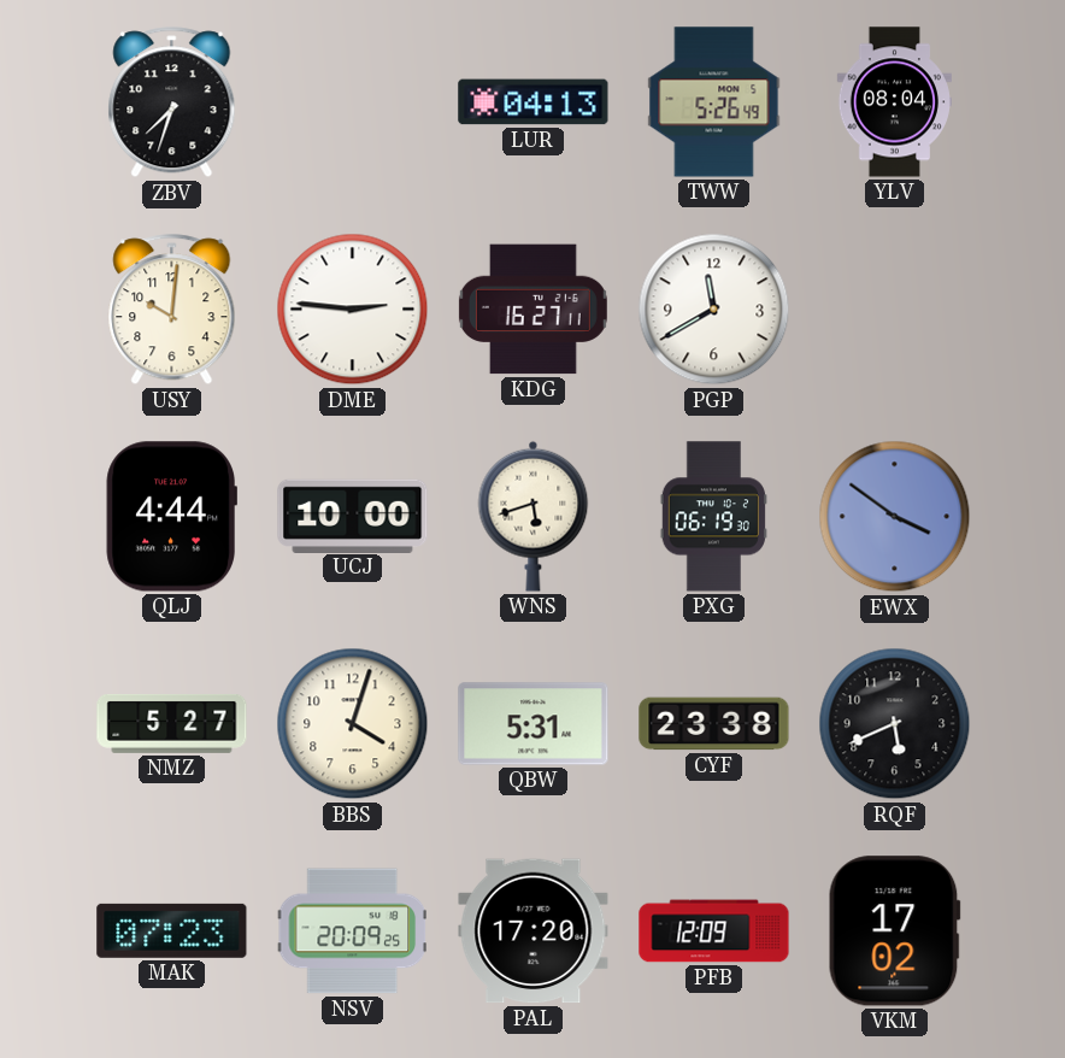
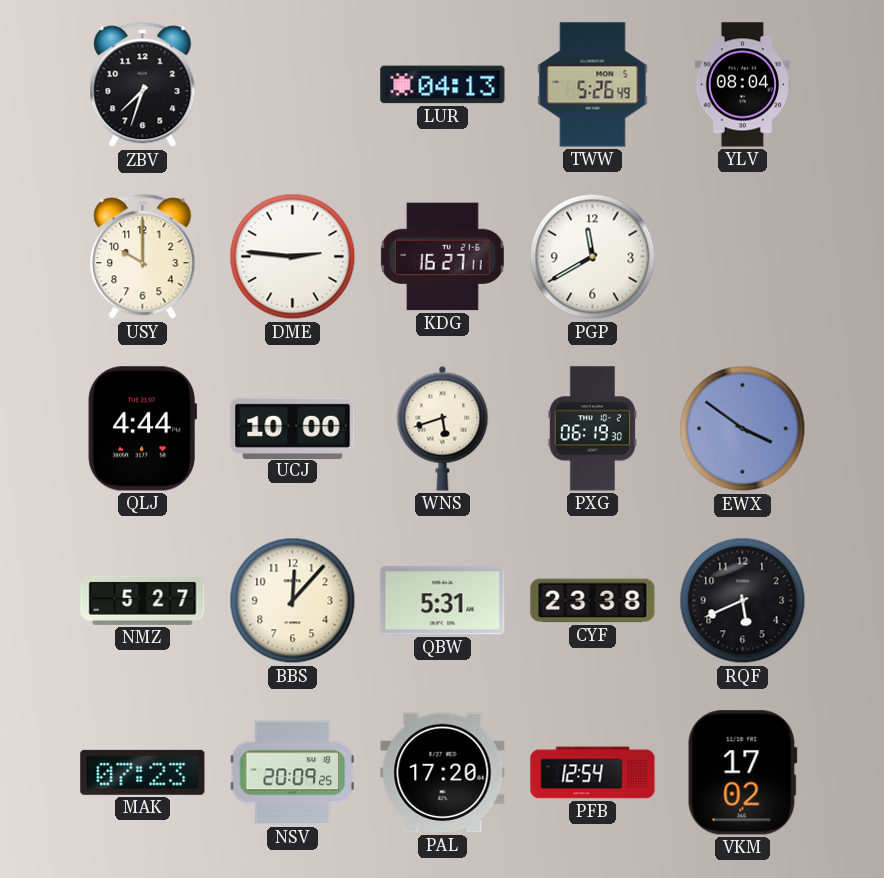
USY: 10:01 -> 10:00
BBS: 4:03 -> 12:07
PFB: 12:09 -> 12:54
